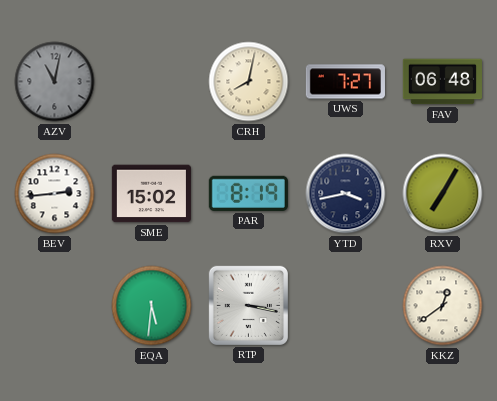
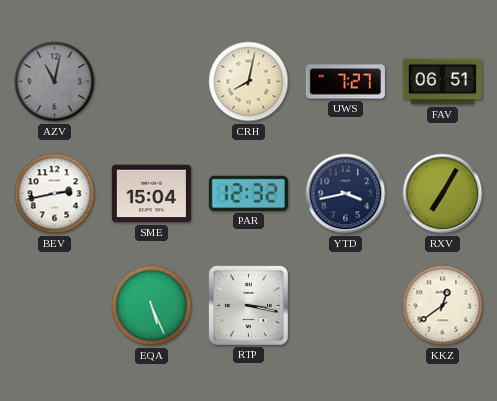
FAV: 06:48 -> 06:51
BEV: 2:44 -> 2:43
SME: 15:02 -> 15:04
PAR: 8:19 -> 12:32
EQA: 5:31 -> 5:26
